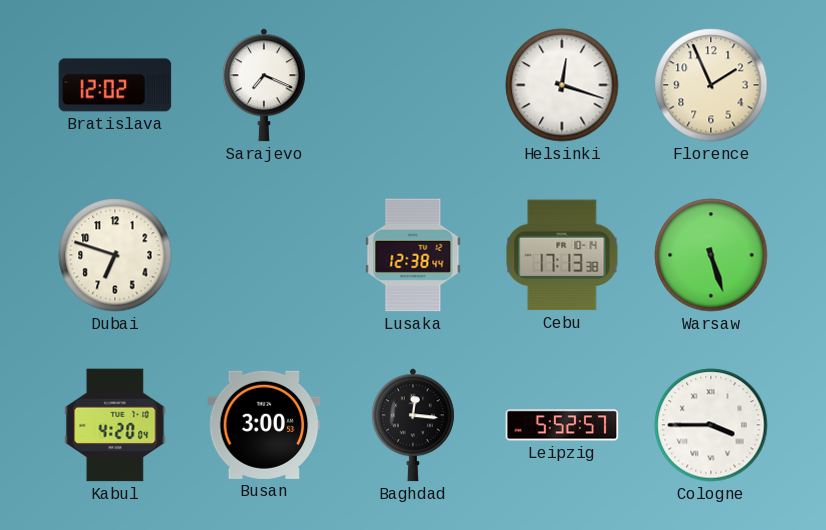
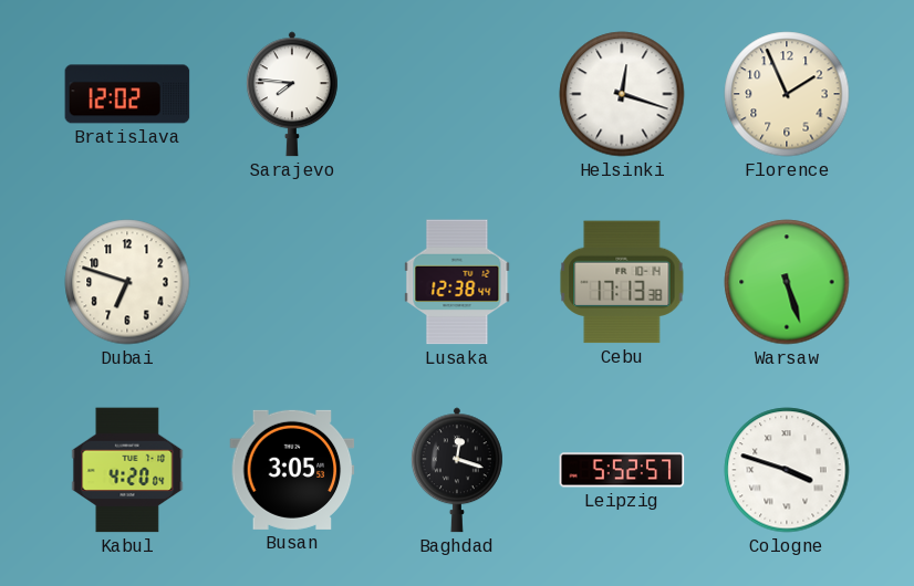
Sarajevo: 7:19 -> 7:46
Busan: 3:00 -> 3:05
Baghdad: 12:16 -> 12:18
Cologne: 3:45 -> 3:48
